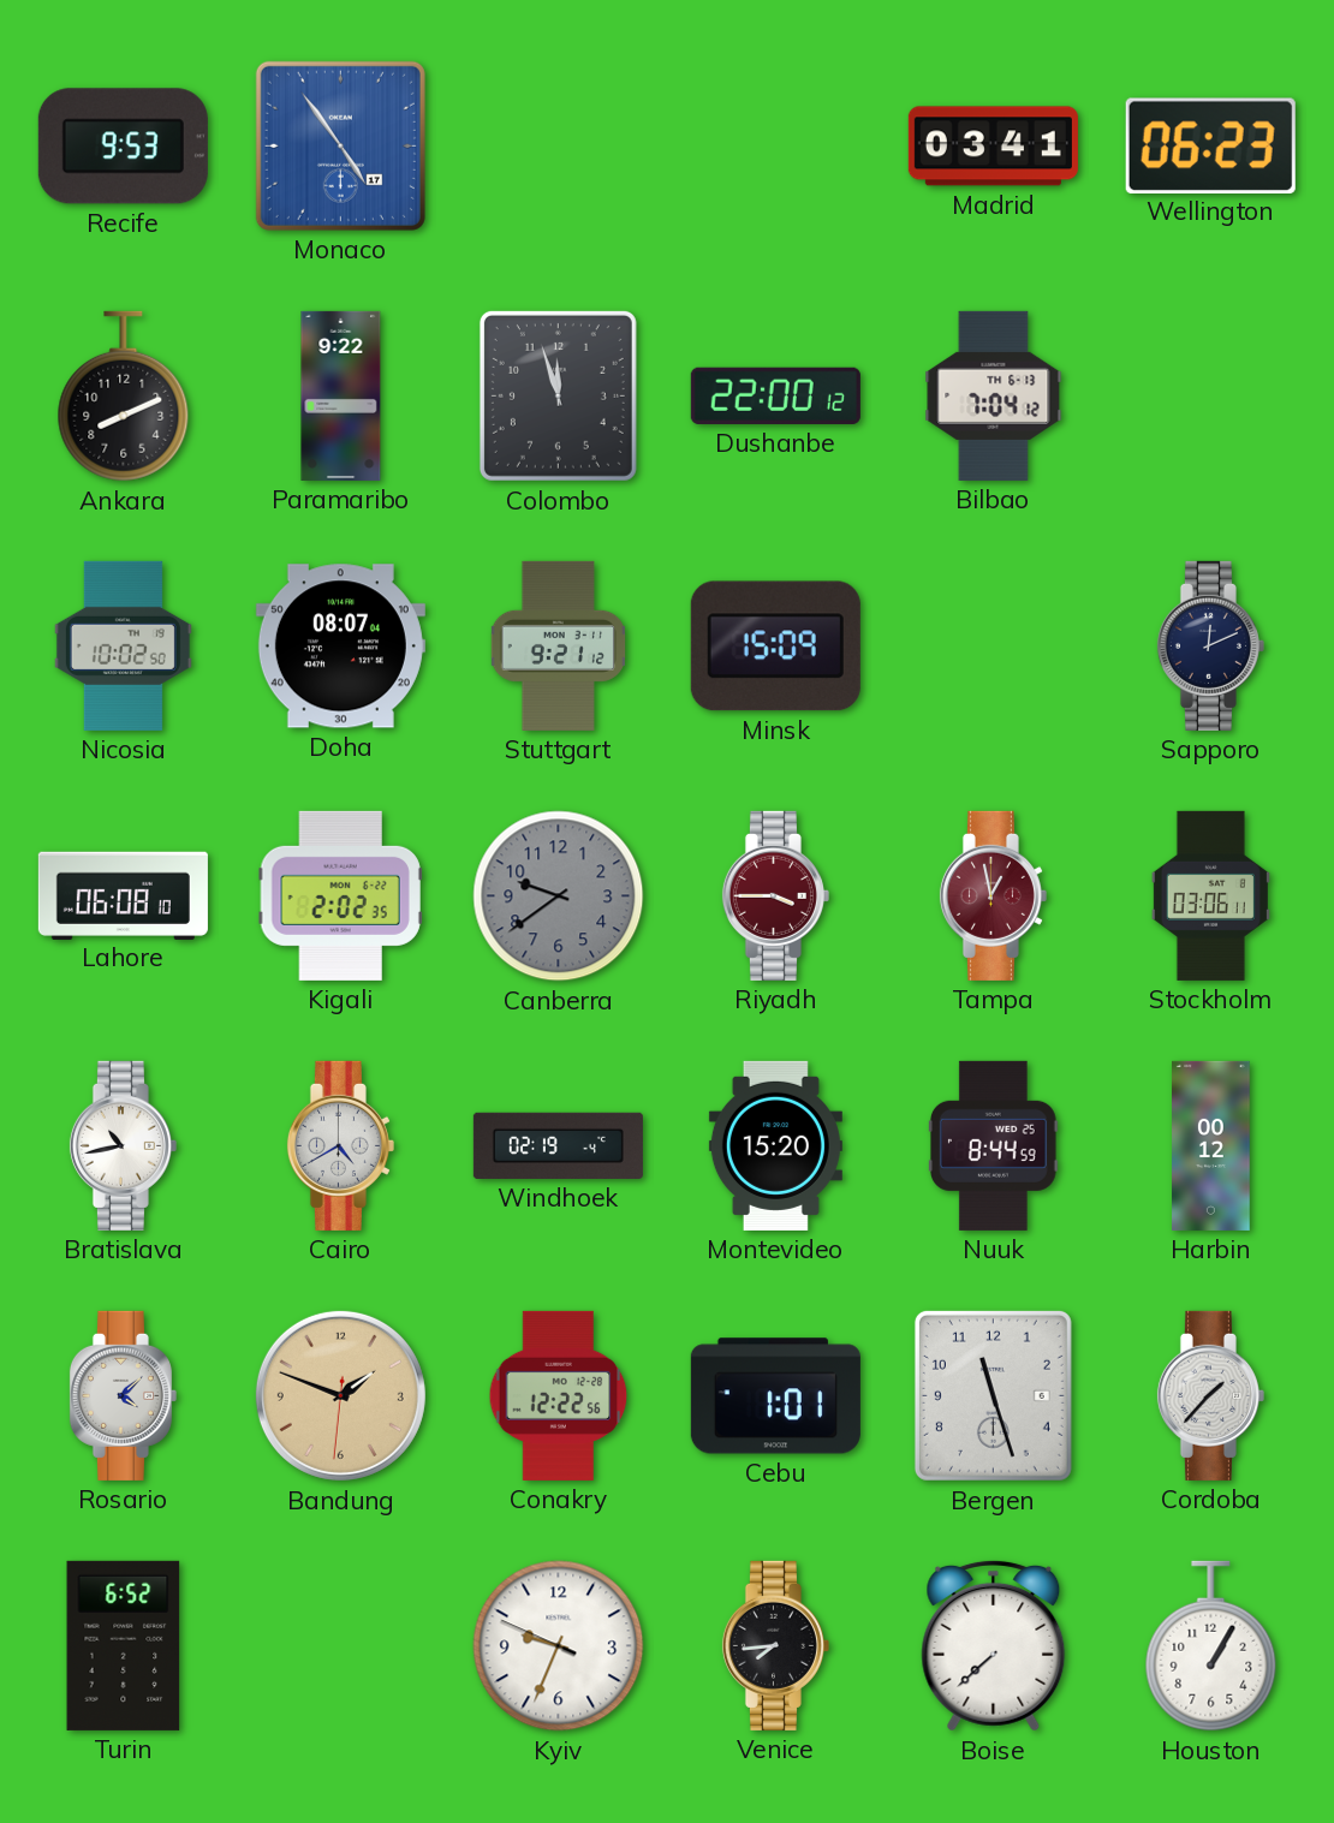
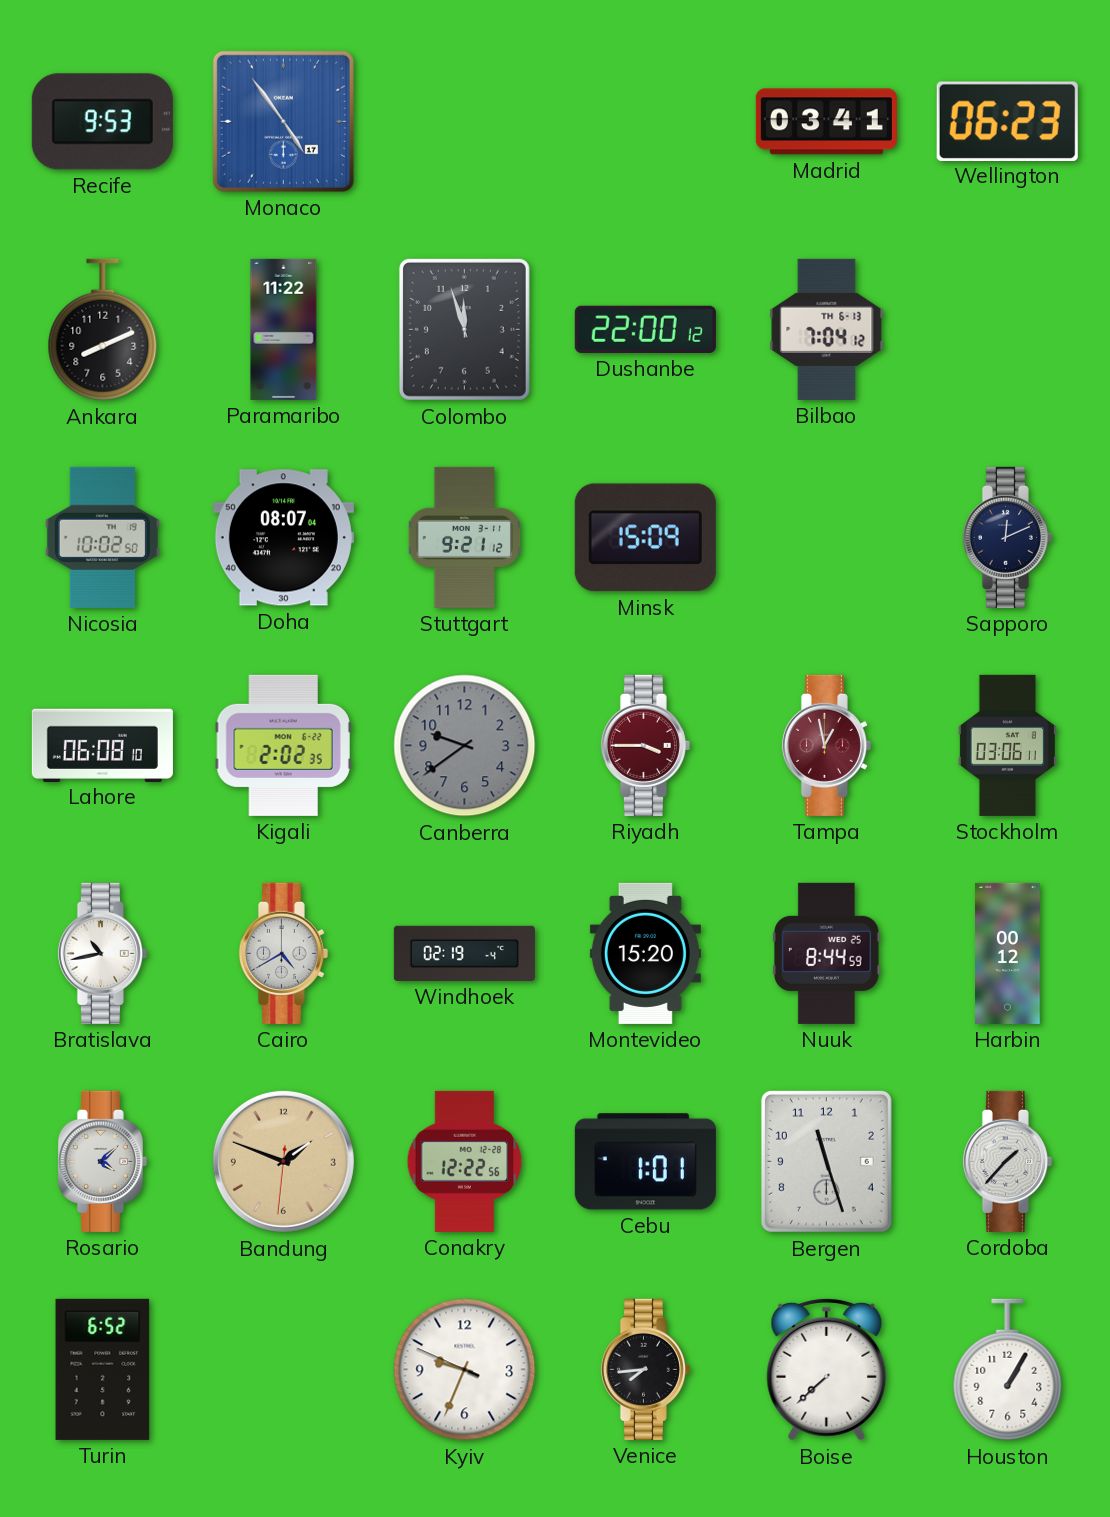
Paramaribo: 9:22 -> 11:22
